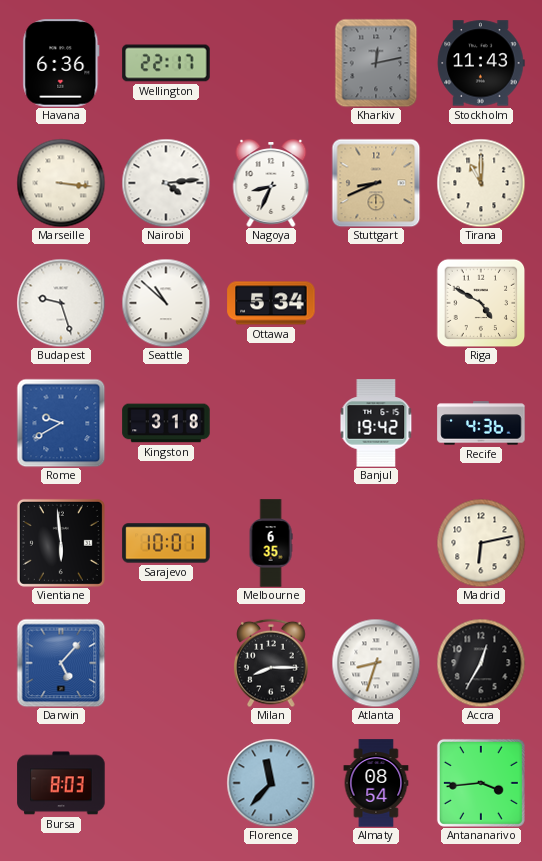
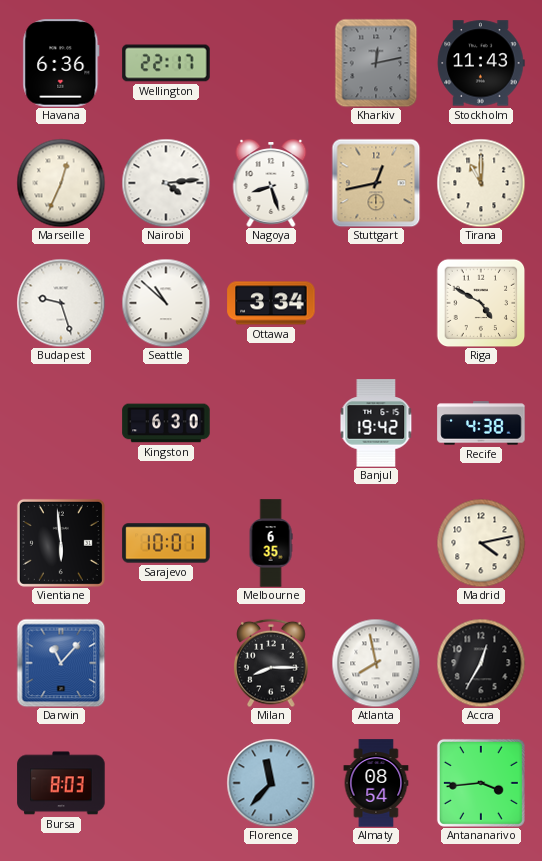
Marseille: 3:16 -> 12:34
Nagoya: 8:34 -> 8:27
Stuttgart: 8:41 -> 12:43
Ottawa: 5:34 -> 3:34
Rome: 9:40 -> none
Kingston: 3:18 -> 6:30
Recife: 4:36 -> 4:38
Madrid: 6:13 -> 4:13
Darwin: 5:07 -> 11:07
Atlanta: 8:33 -> 7:58
